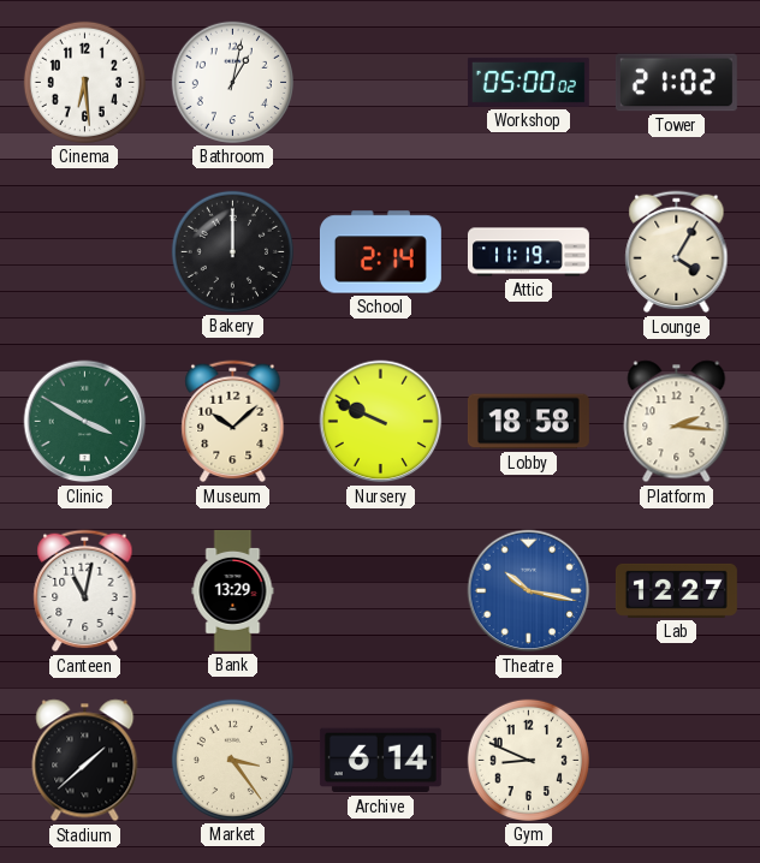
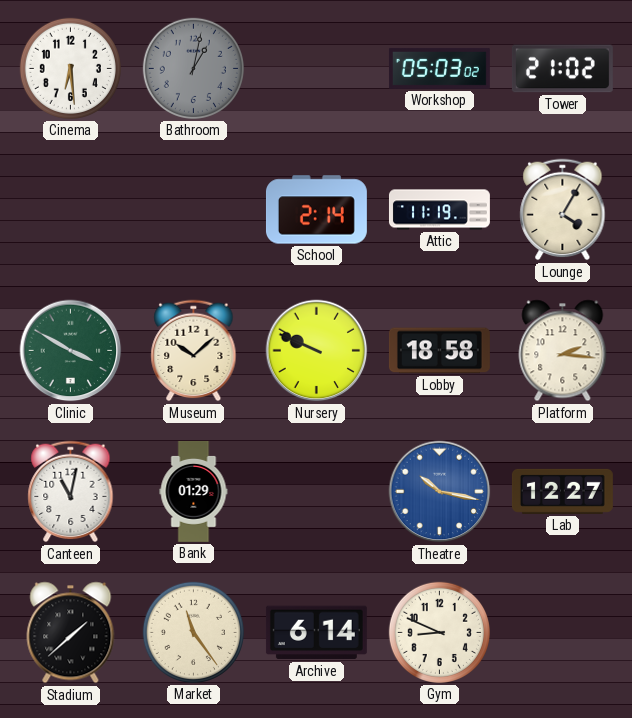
Bathroom dial: white -> grey
Workshop: 05:00 -> 05:03
Bakery: 12:00 -> none
Bank: 13:29 -> 01:29
Market: 3:24 -> 11:24
